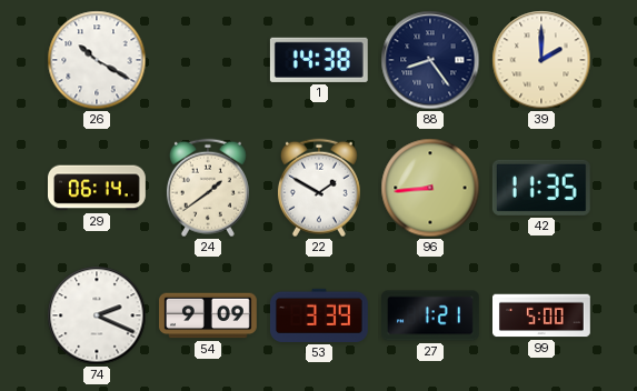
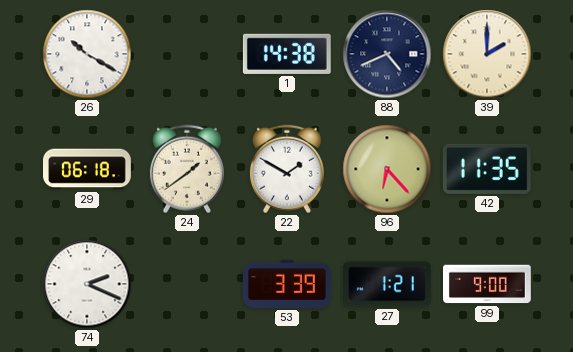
88: 8:24 -> 4:41
29: 06:14 -> 06:18
96: 8:44 -> 6:23
54: 9:09 -> none
99: 5:00 -> 9:00
